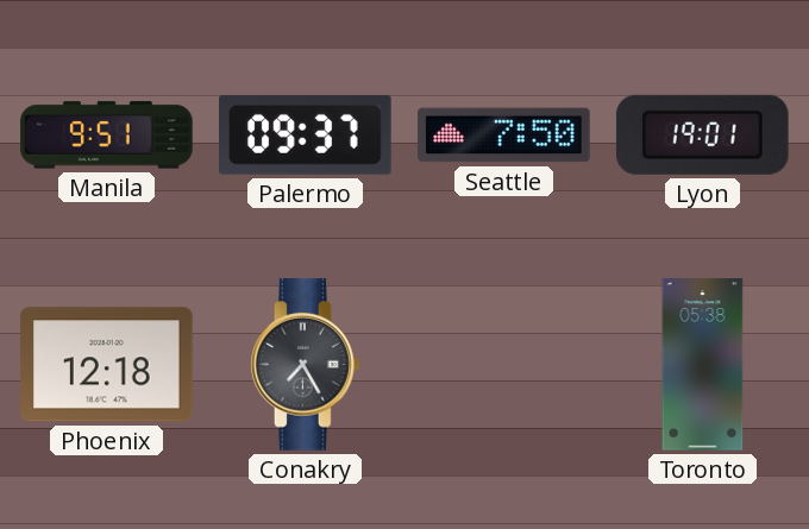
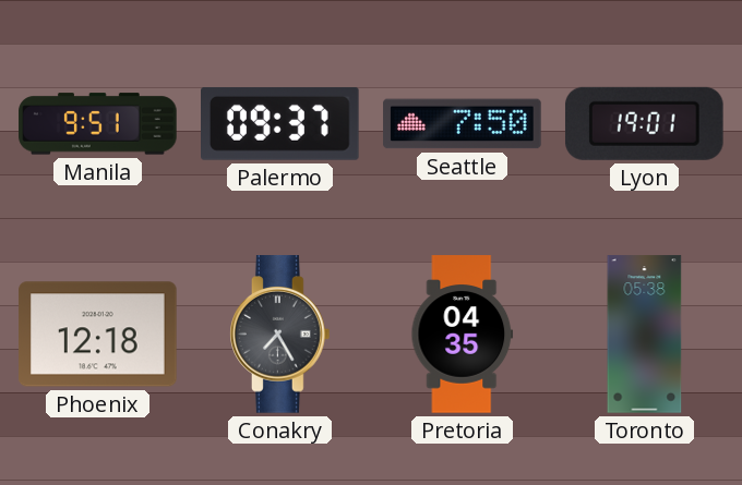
Pretoria: none -> 04:35
